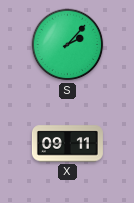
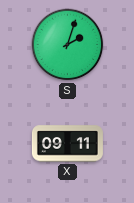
S: 2:07 -> 2:03
